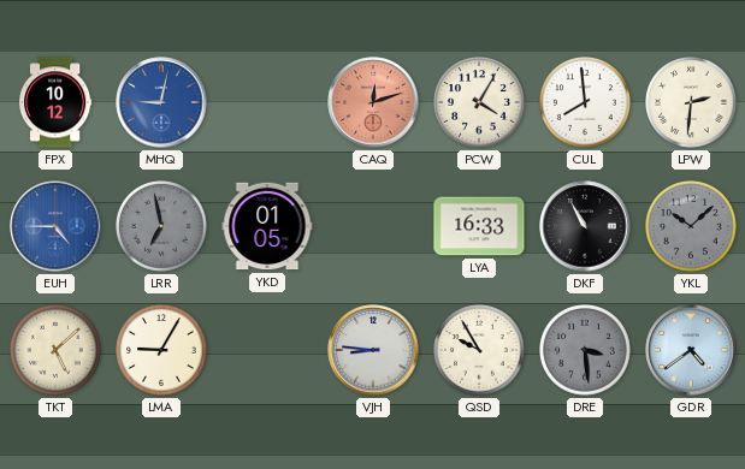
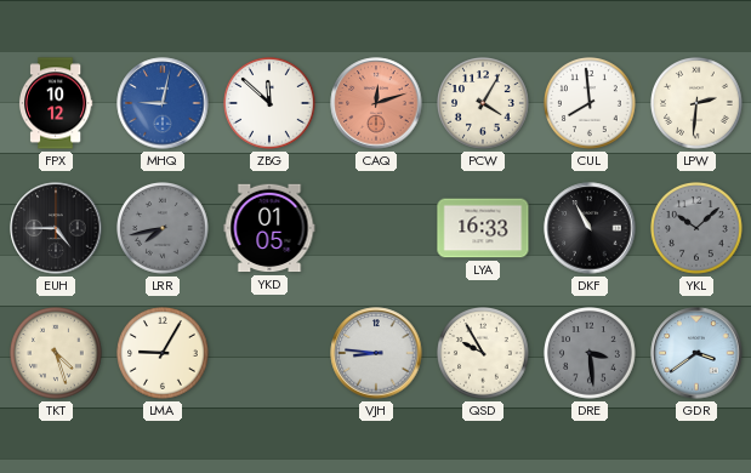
ZBG: none -> 11:52
EUH dial: blue -> black
LRR: 6:58 -> 7:43
TKT: 5:08 -> 4:27
GDR: 4:39 -> 3:39
